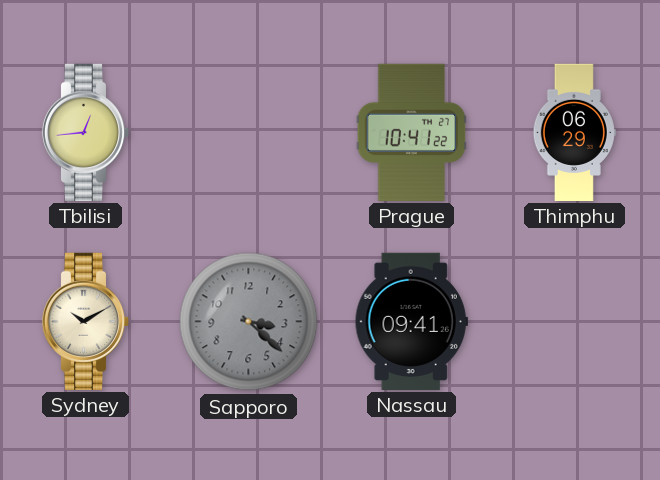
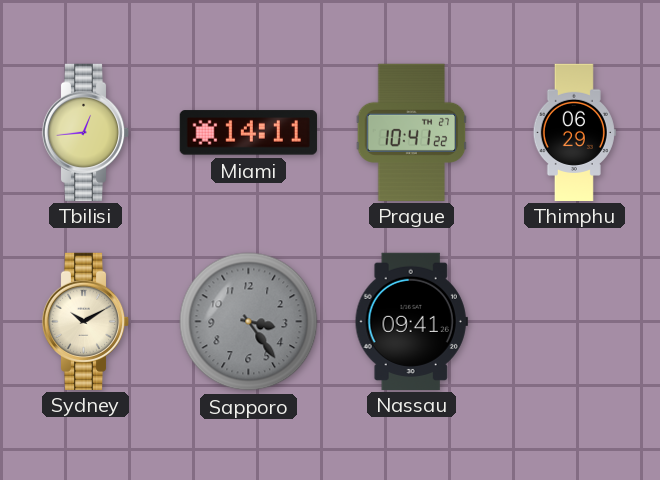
Miami: none -> 14:11
Sapporo: 3:22 -> 3:24
